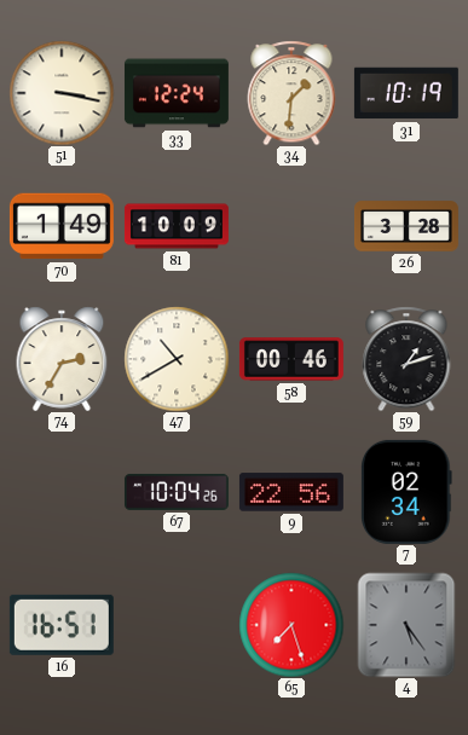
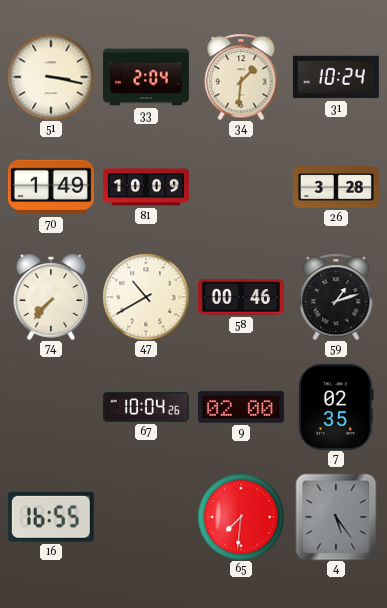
33: 12:24 -> 2:04
31: 10:19 -> 10:24
74: 2:35 -> 7:37
9: 22:56 -> 02:00
7: 02:34 -> 02:35
16: 16:51 -> 16:55
65: 7:27 -> 7:31
